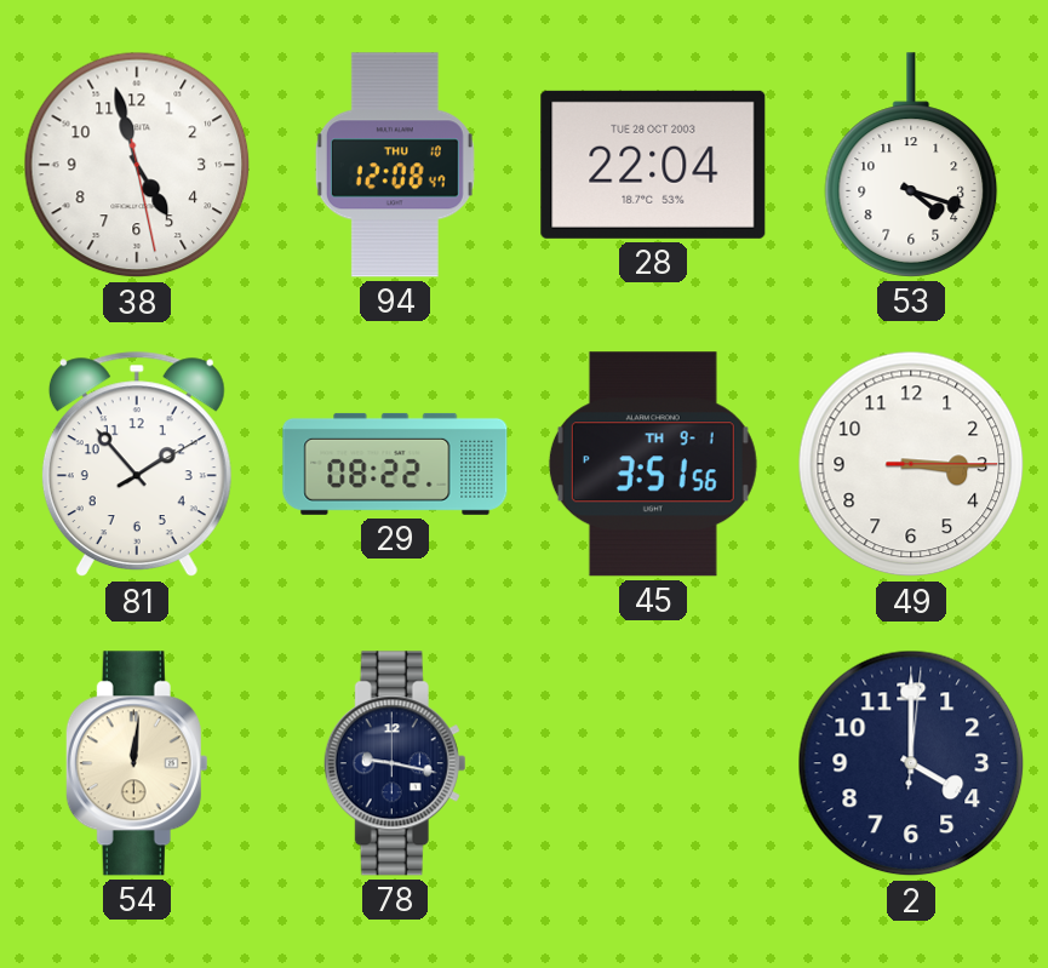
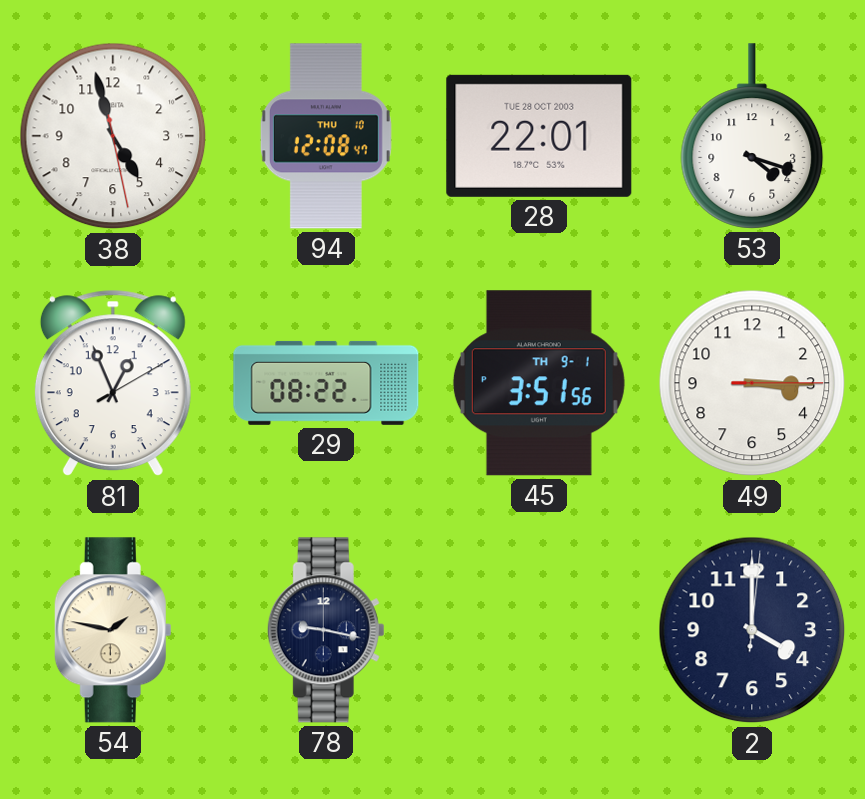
28: 22:04 -> 22:01
81: 1:53 -> 12:56
54: 12:01 -> 1:47
